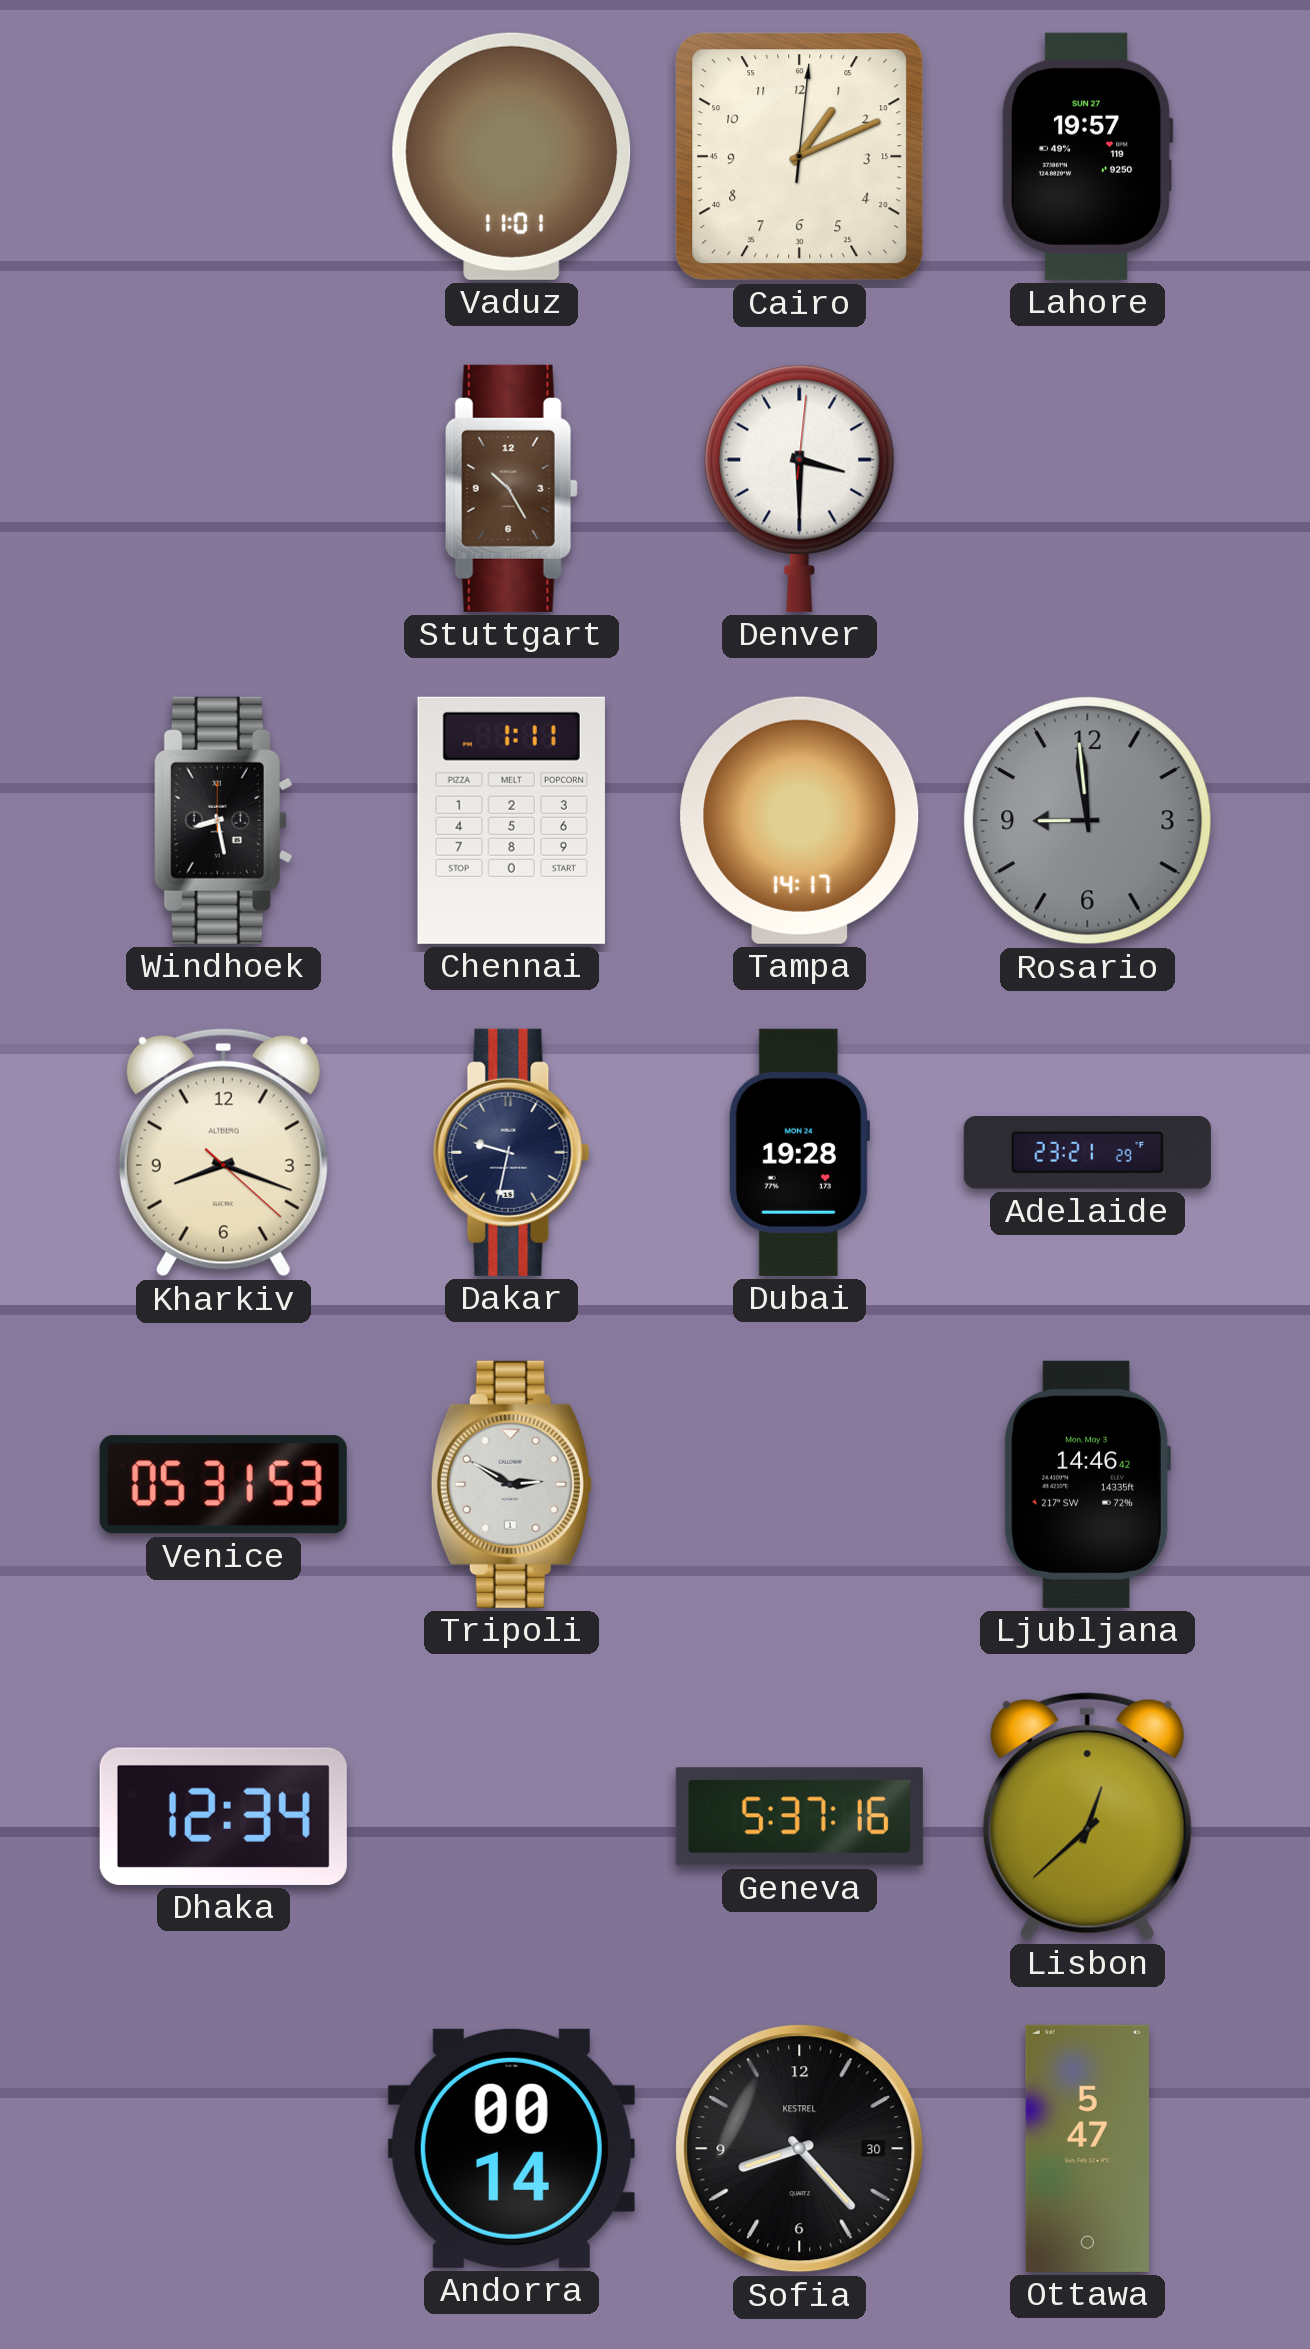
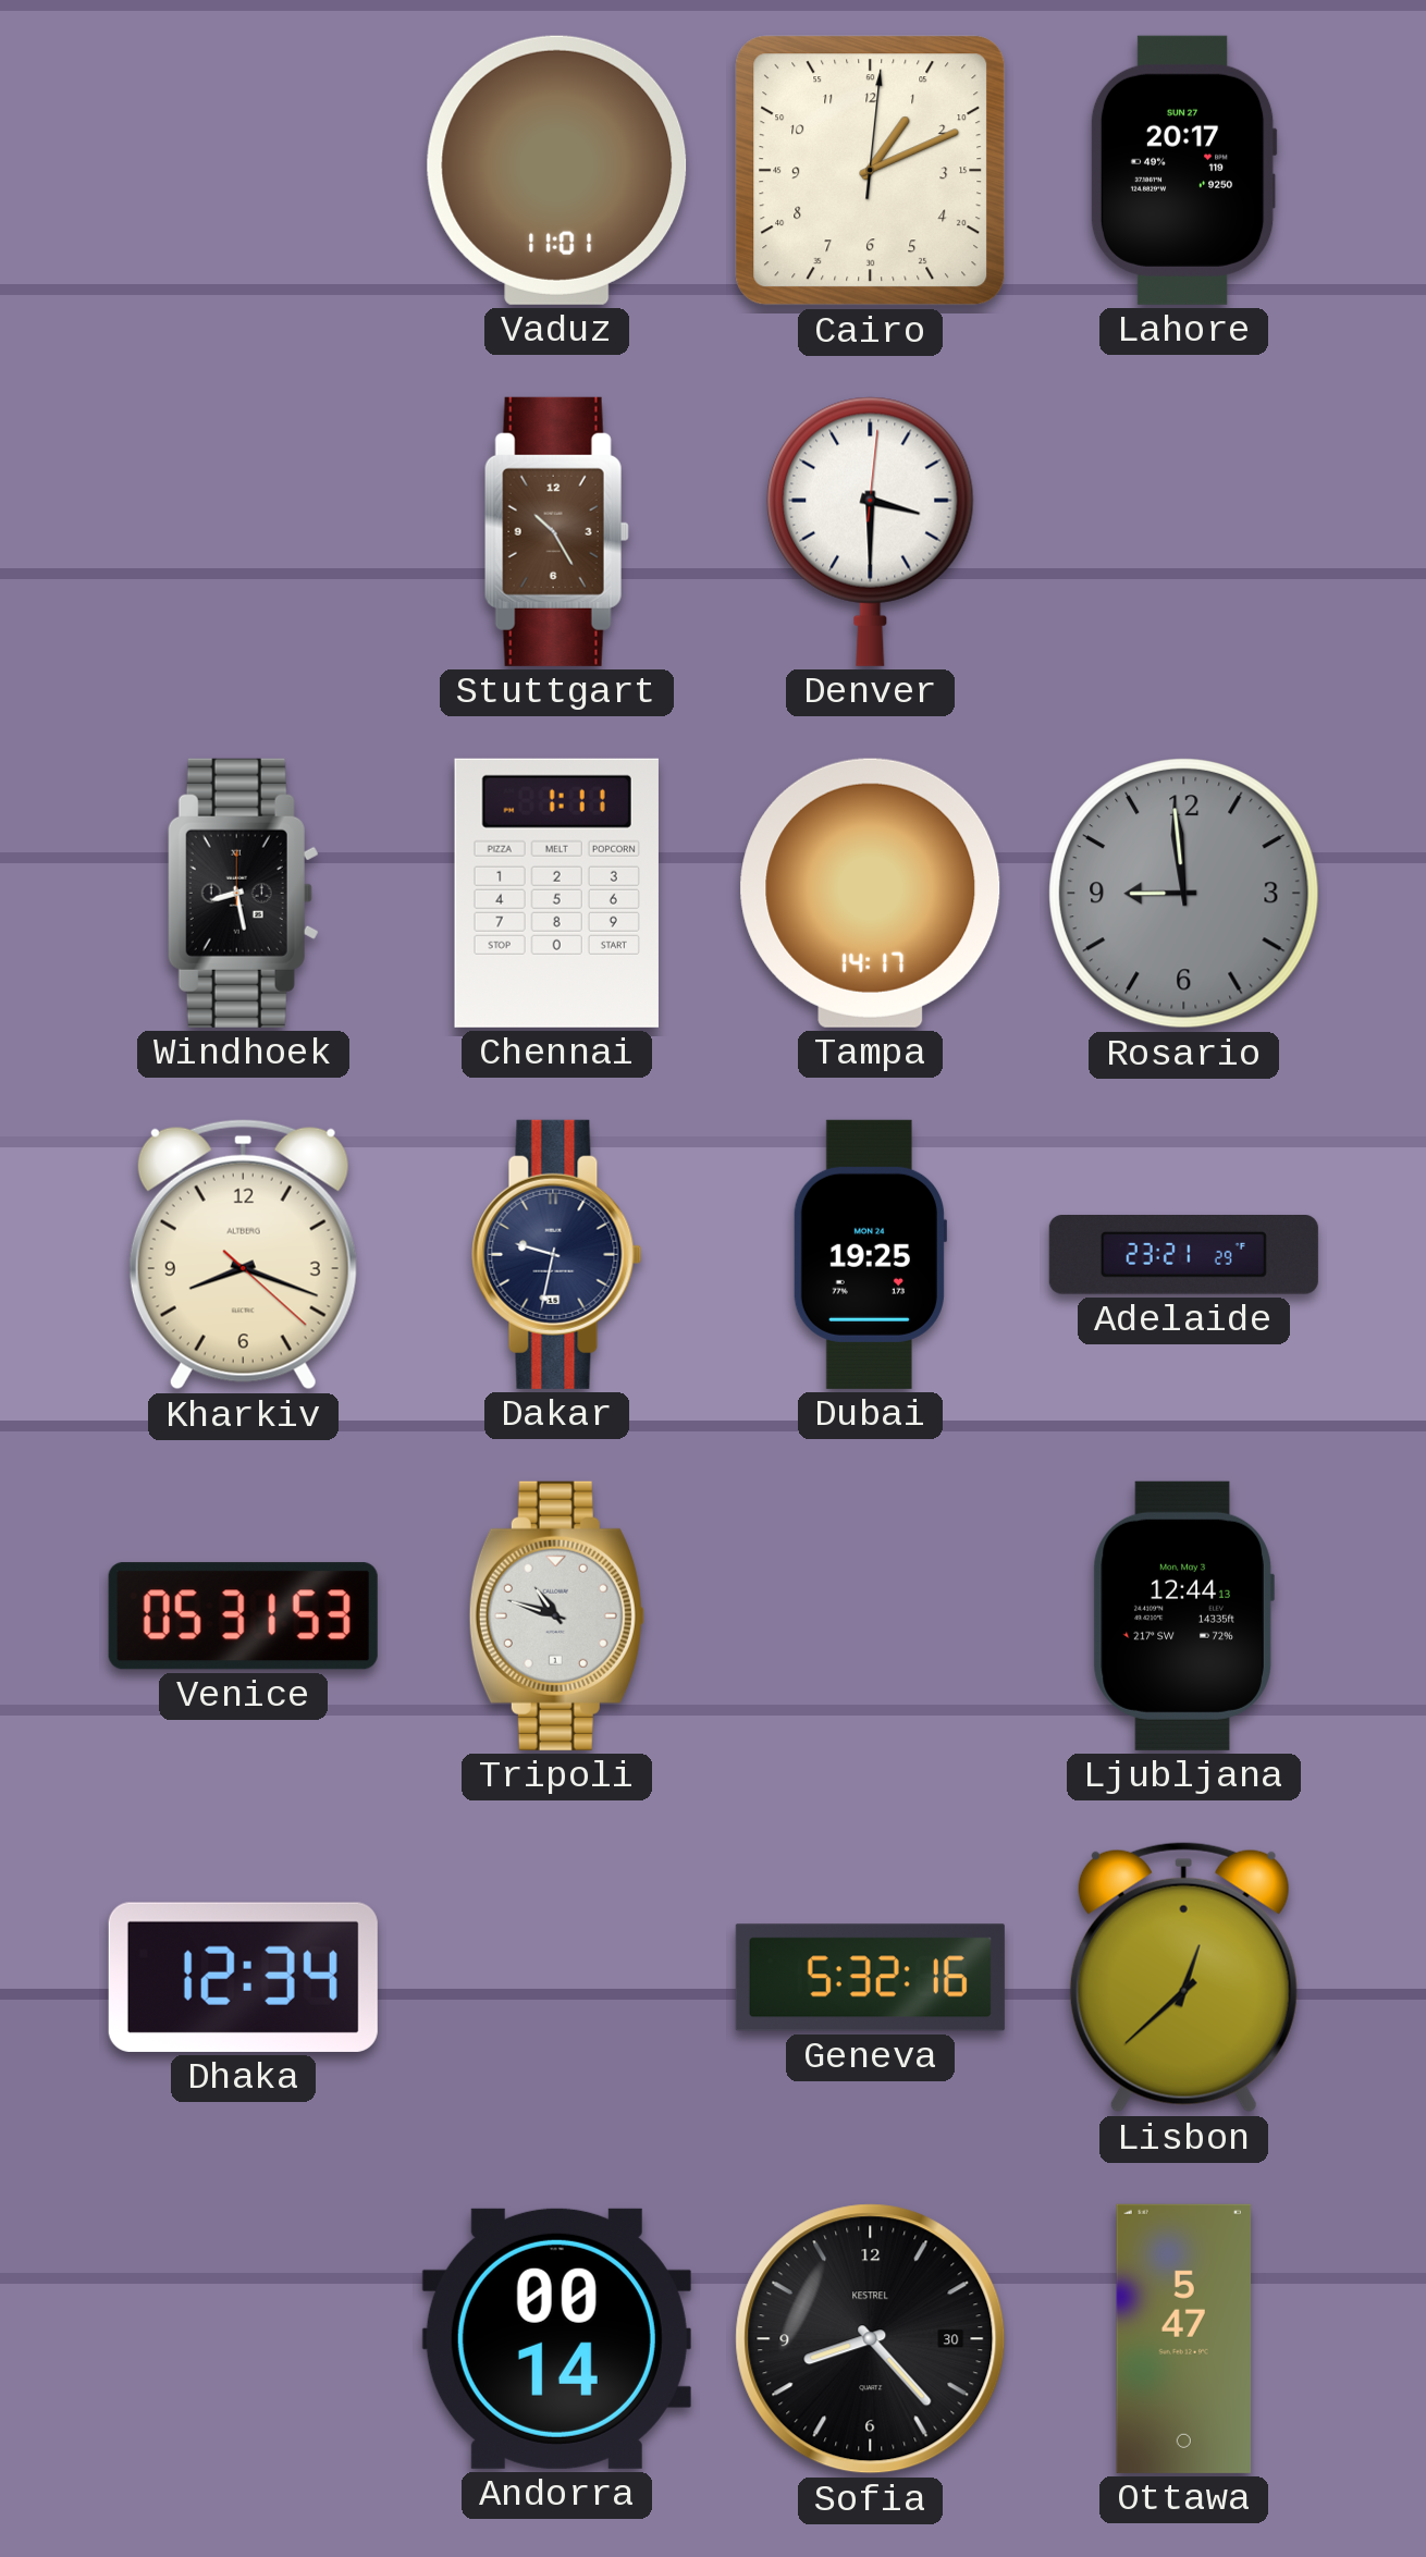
Lahore: 19:57 -> 20:17
Dubai: 19:28 -> 19:25
Tripoli: 2:50 -> 10:48
Ljubljana: 14:46 -> 12:44
Geneva: 5:37 -> 5:32
